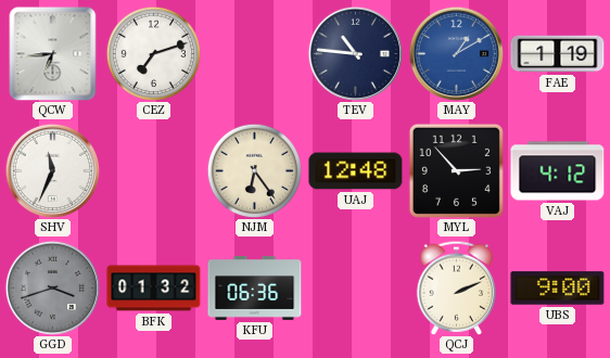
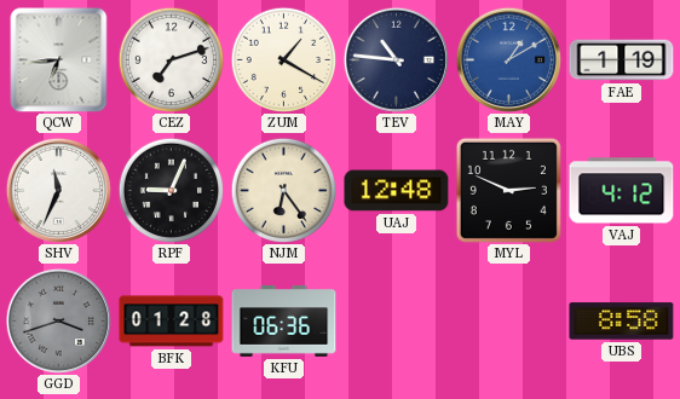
ZUM: none -> 1:20
RPF: none -> 9:04
MYL: 2:53 -> 2:49
BFK: 01:32 -> 01:28
QCJ: 2:11 -> none
UBS: 9:00 -> 8:58
